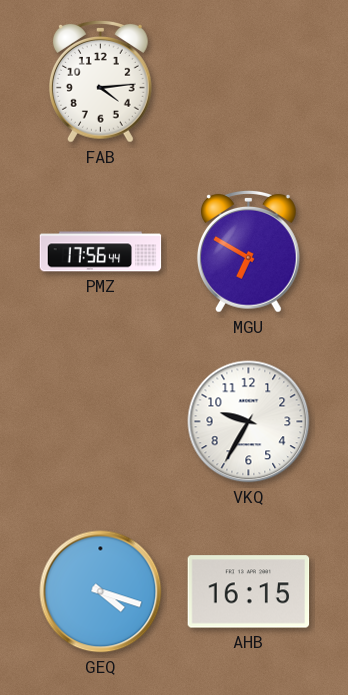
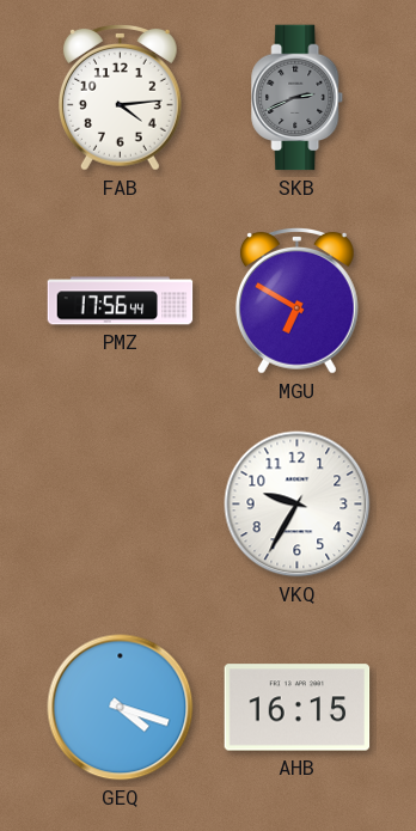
SKB: none -> 2:41
